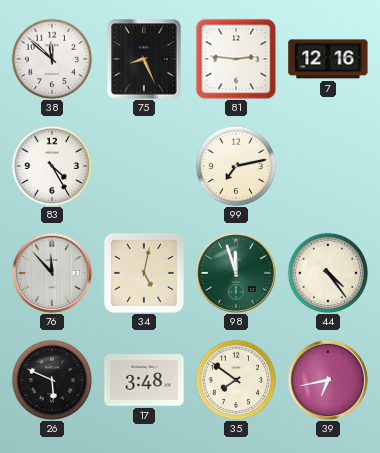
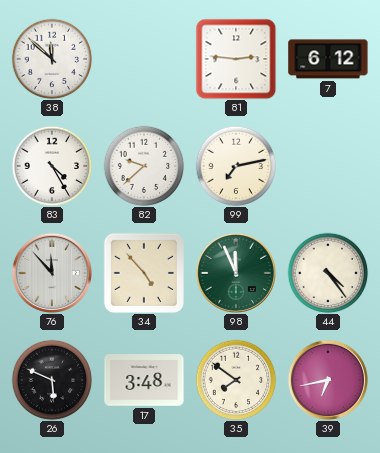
75: 8:26 -> none
7: 12:16 -> 6:12
82: none -> 9:38
34: 5:02 -> 4:53
98: 11:57 -> 11:56
